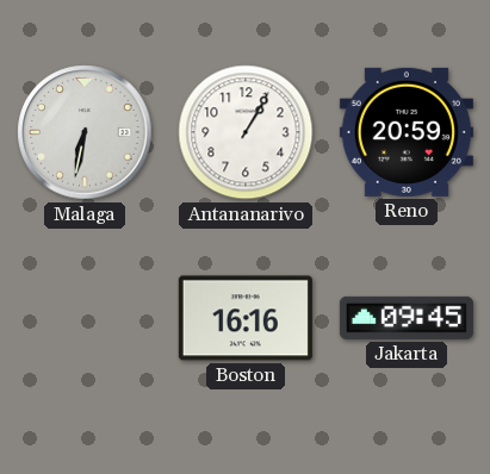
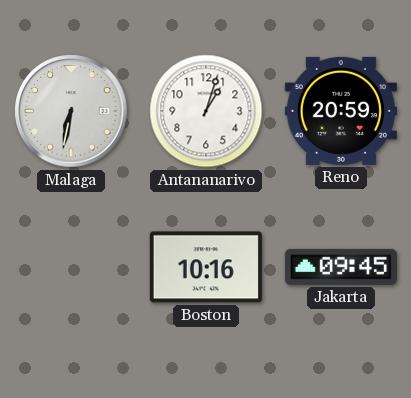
Antananarivo: 1:05 -> 1:03
Boston: 16:16 -> 10:16
